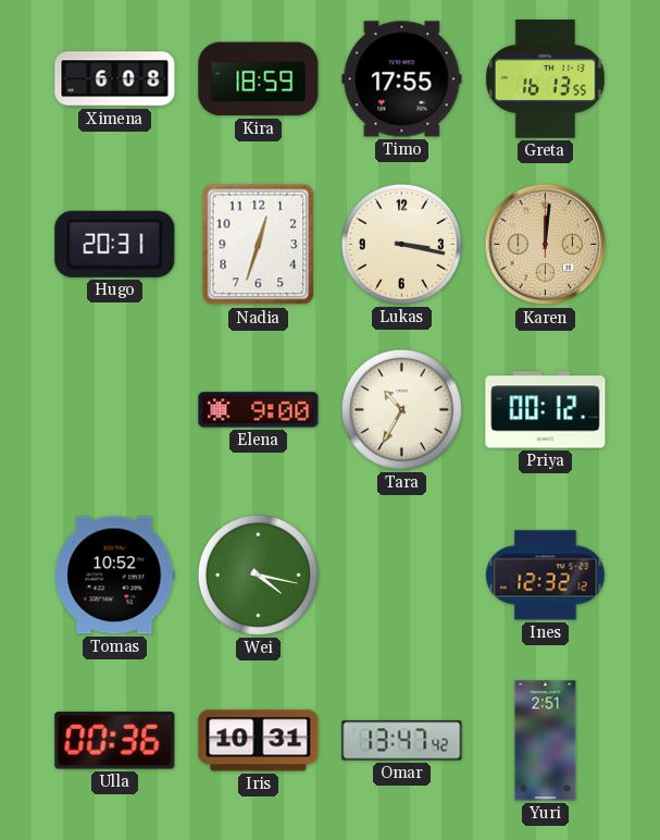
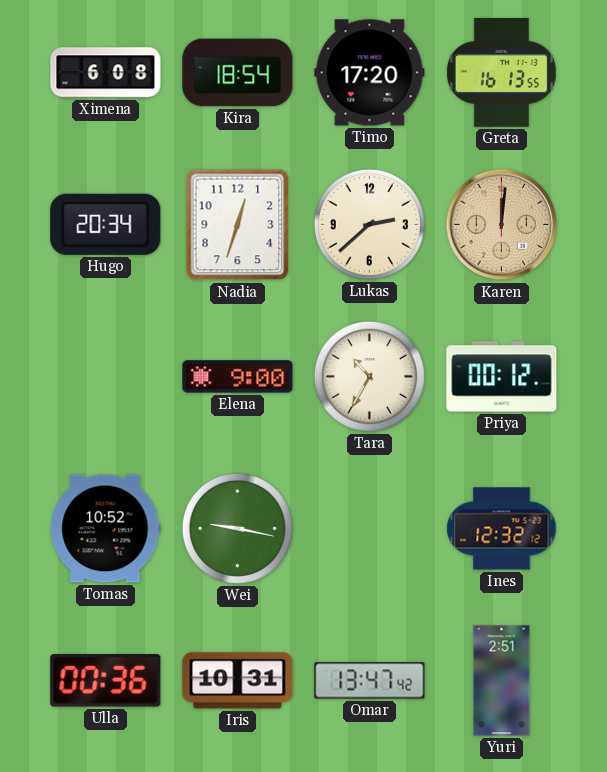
Kira: 18:59 -> 18:54
Timo: 17:55 -> 17:20
Hugo: 20:31 -> 20:34
Lukas: 3:17 -> 2:38
Wei: 4:17 -> 9:17
